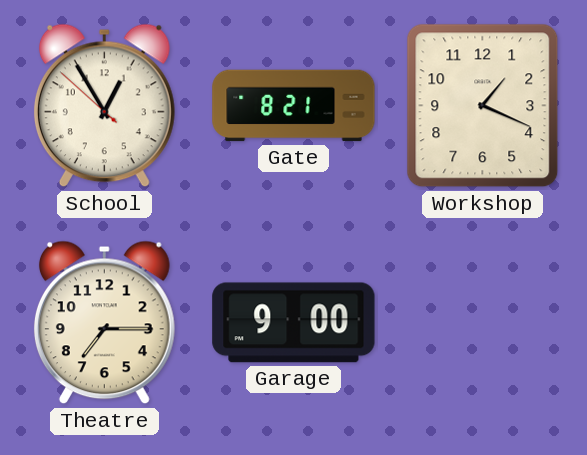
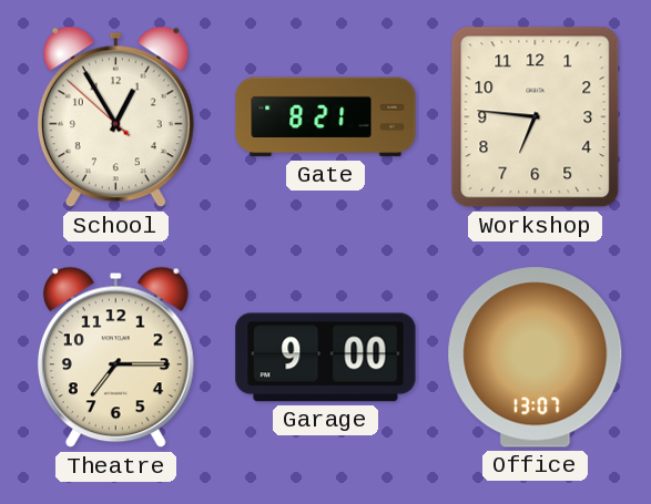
Workshop: 1:19 -> 6:46
Office: none -> 13:07
